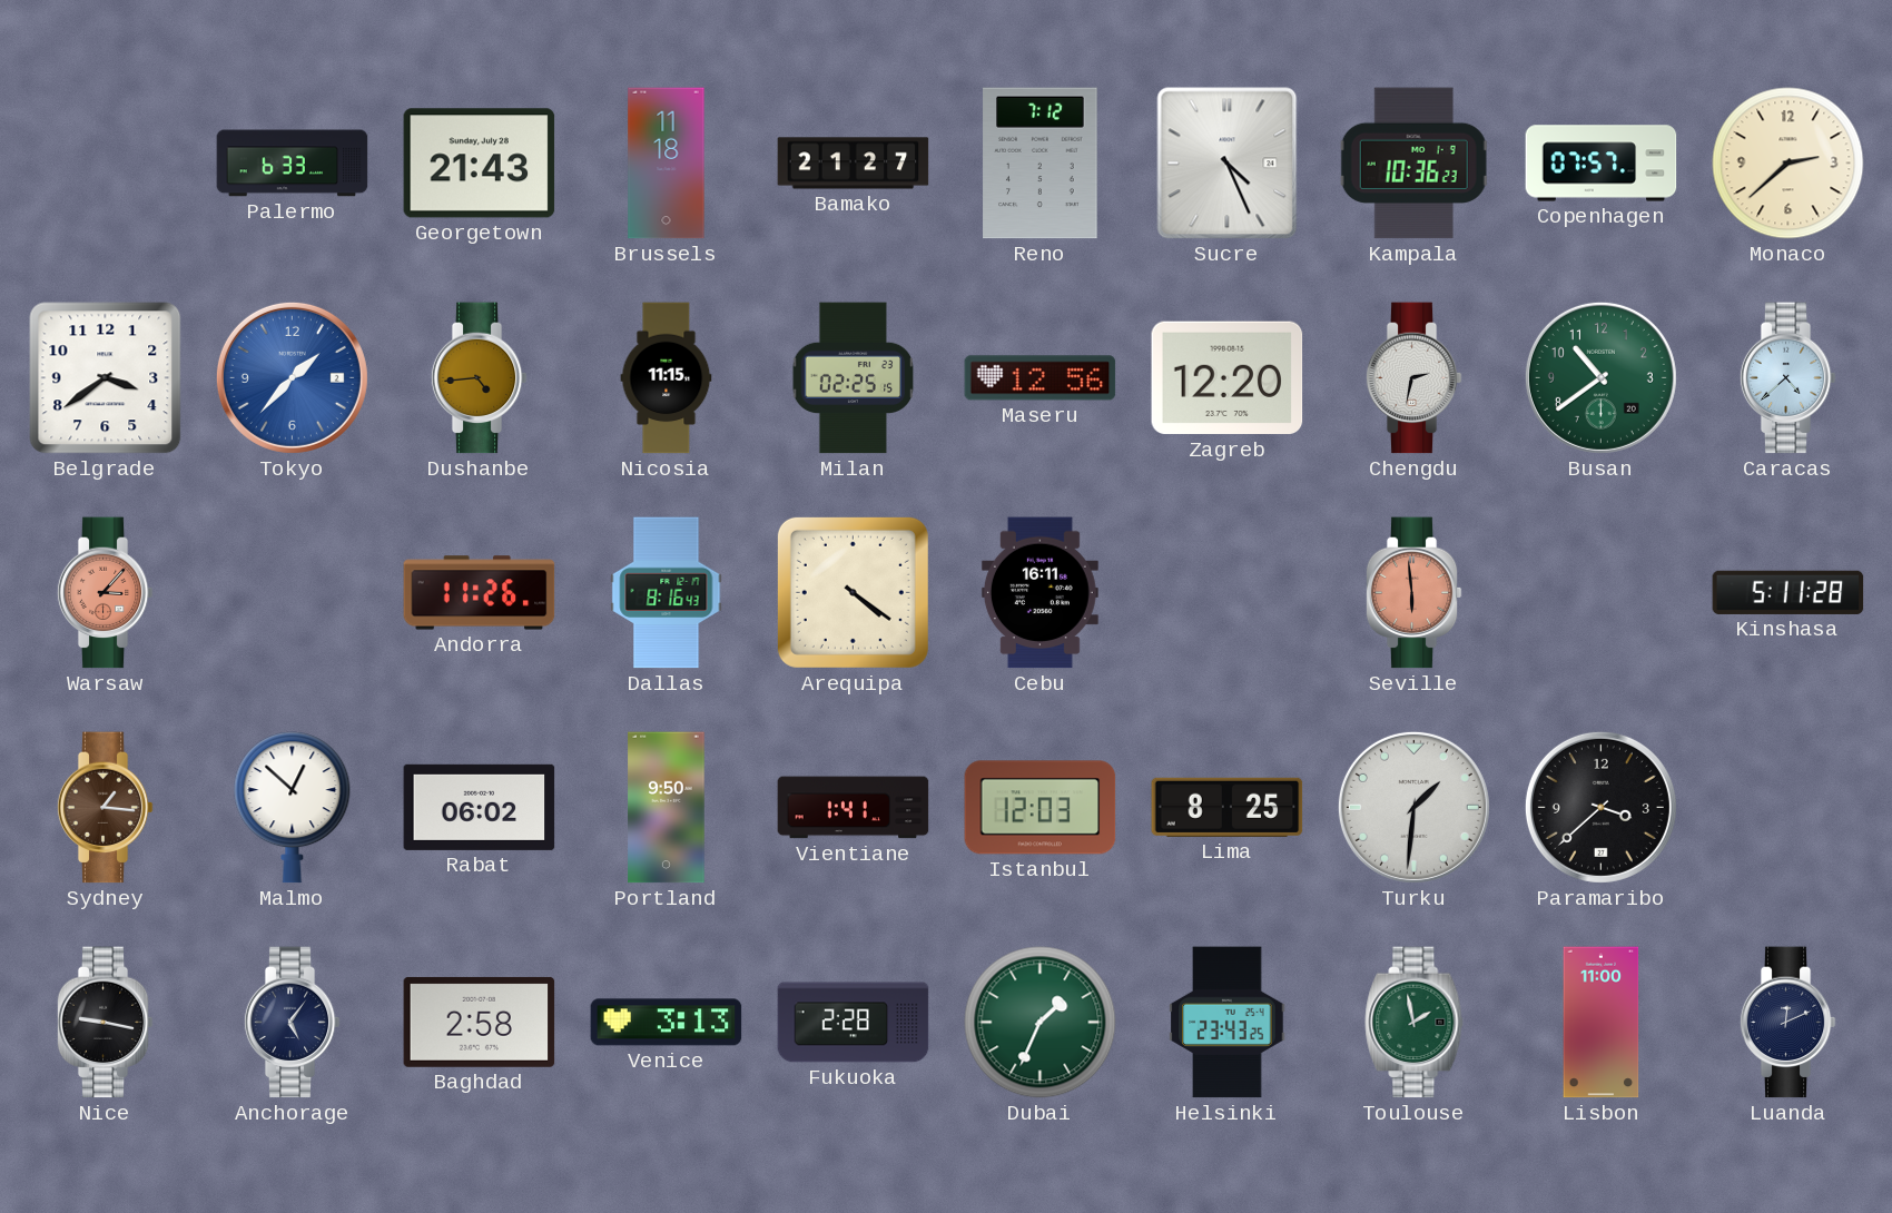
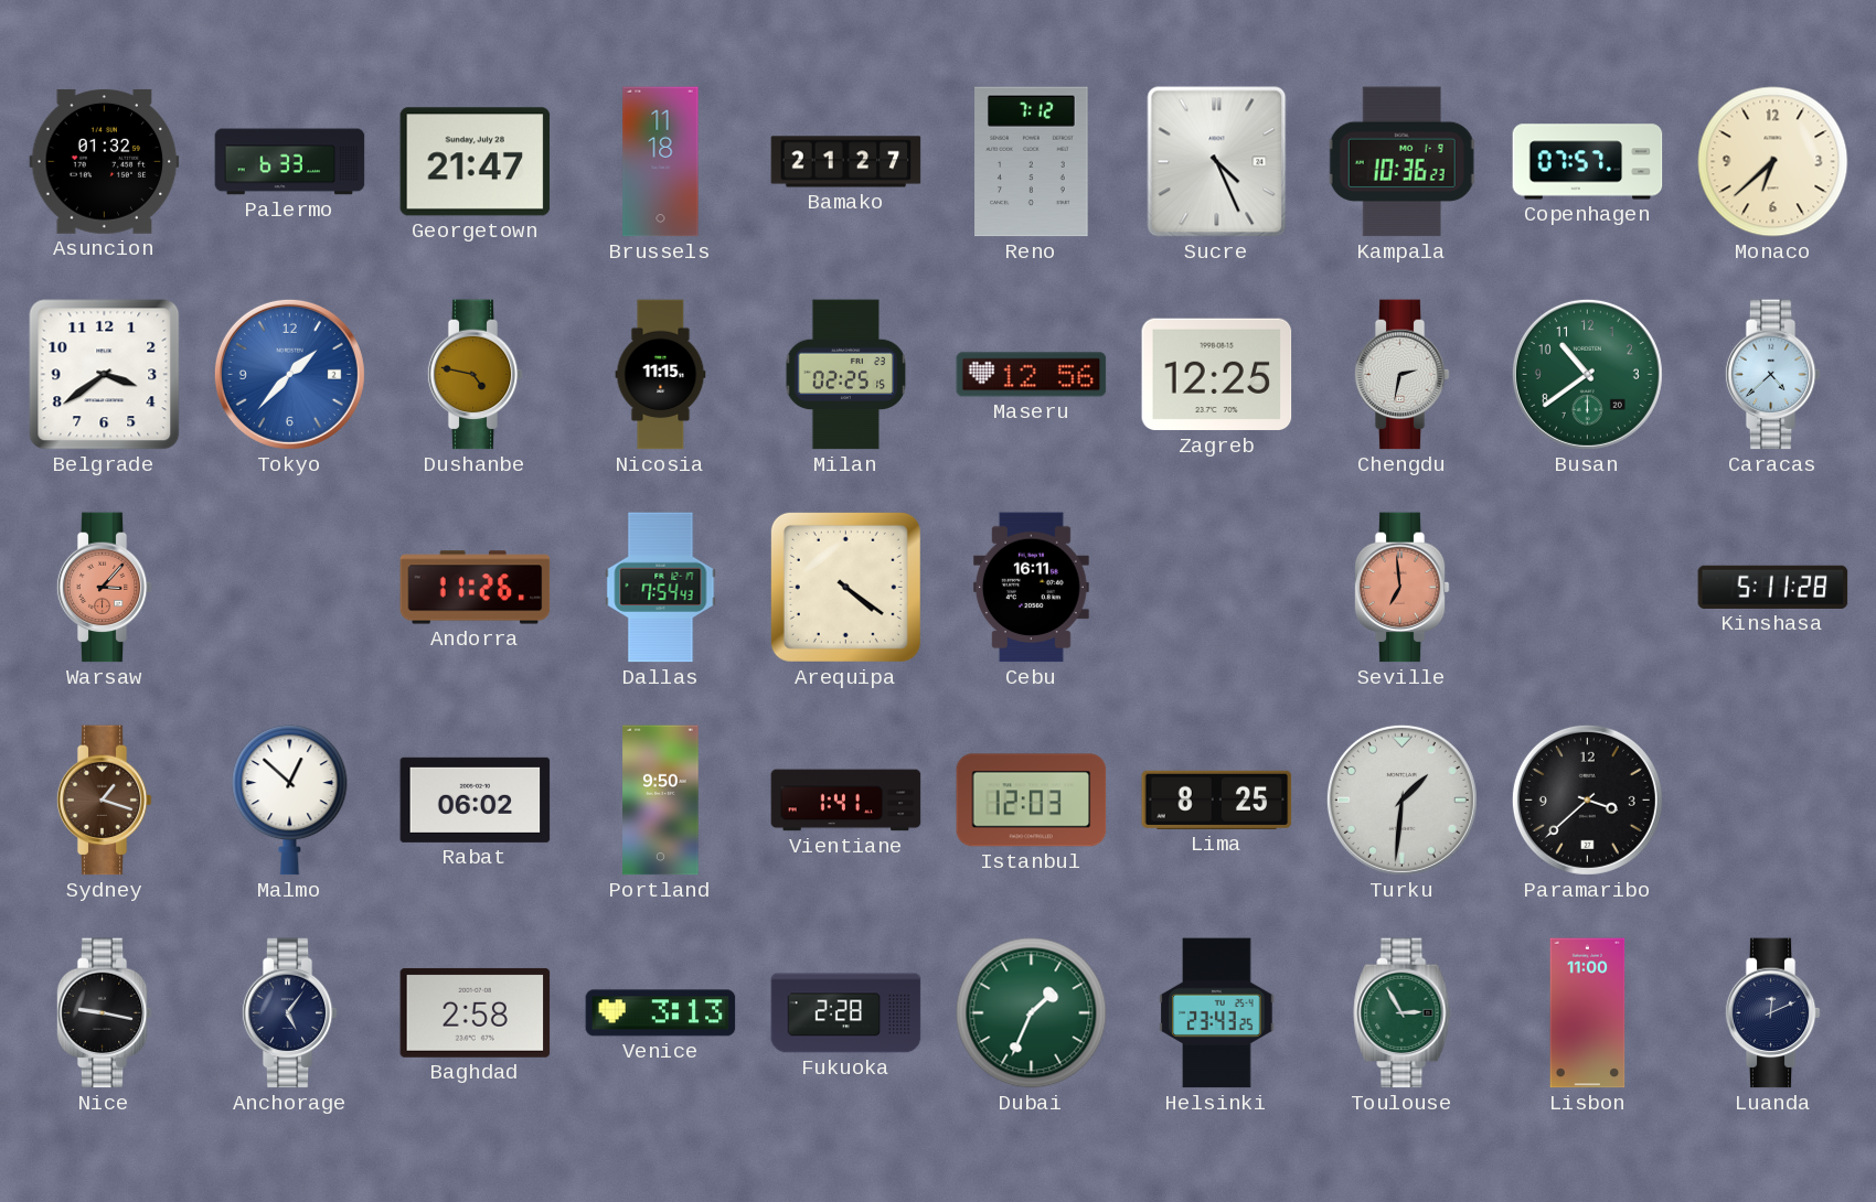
Asuncion: none -> 01:32
Georgetown: 21:43 -> 21:47
Monaco: 2:38 -> 6:38
Dushanbe: 4:44 -> 4:47
Zagreb: 12:20 -> 12:25
Dallas: 8:16 -> 7:54
Seville: 5:59 -> 6:59
Sydney: 1:16 -> 1:18
Toulouse: 1:58 -> 2:55
